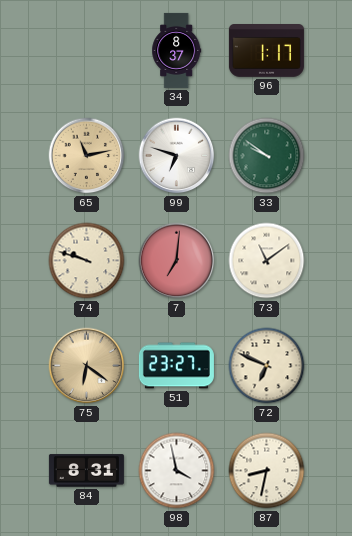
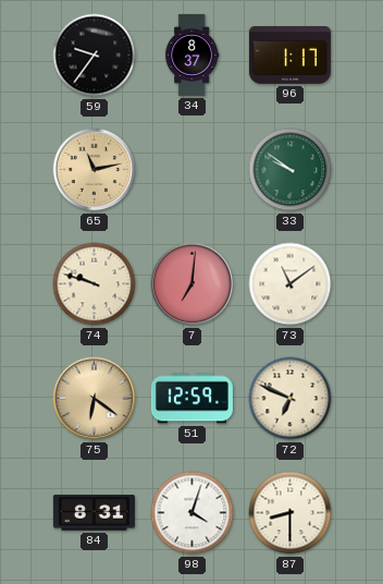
59: none -> 9:36
99: 6:48 -> none
51: 23:27 -> 12:59
98: 3:58 -> 4:03
87: 8:32 -> 8:30
